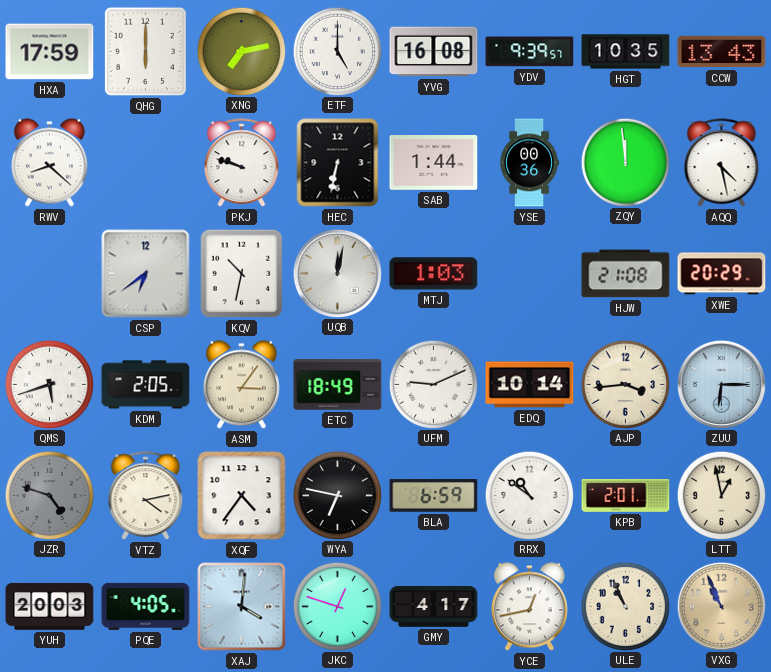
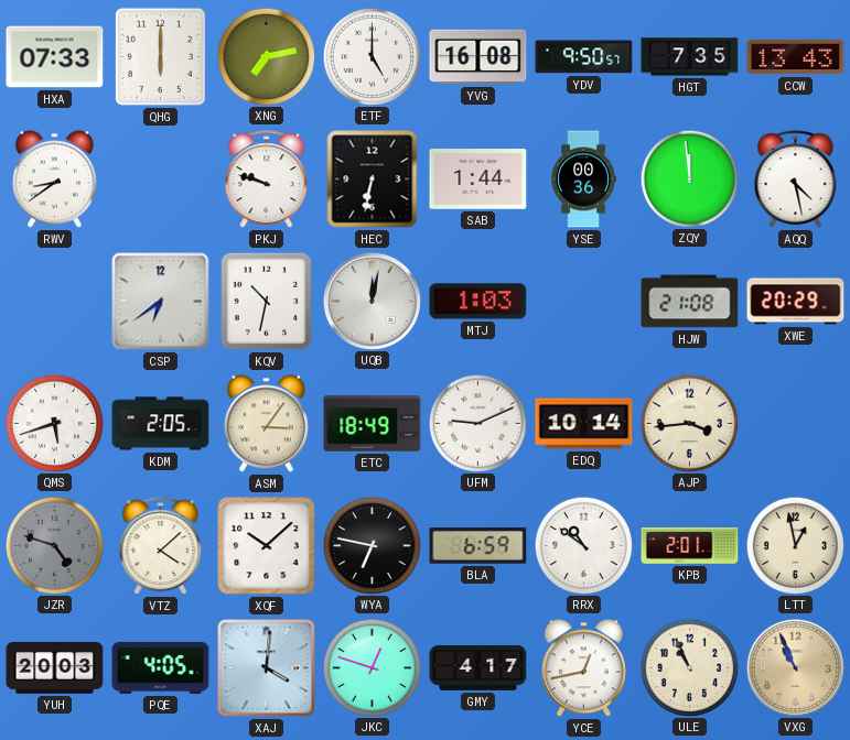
HXA: 17:59 -> 07:33
YDV: 9:39 -> 9:50
HGT: 10:35 -> 7:35
RWV: 8:22 -> 8:39
ZUU: 6:15 -> none
VTZ: 4:13 -> 4:08
XQF: 4:36 -> 10:08
